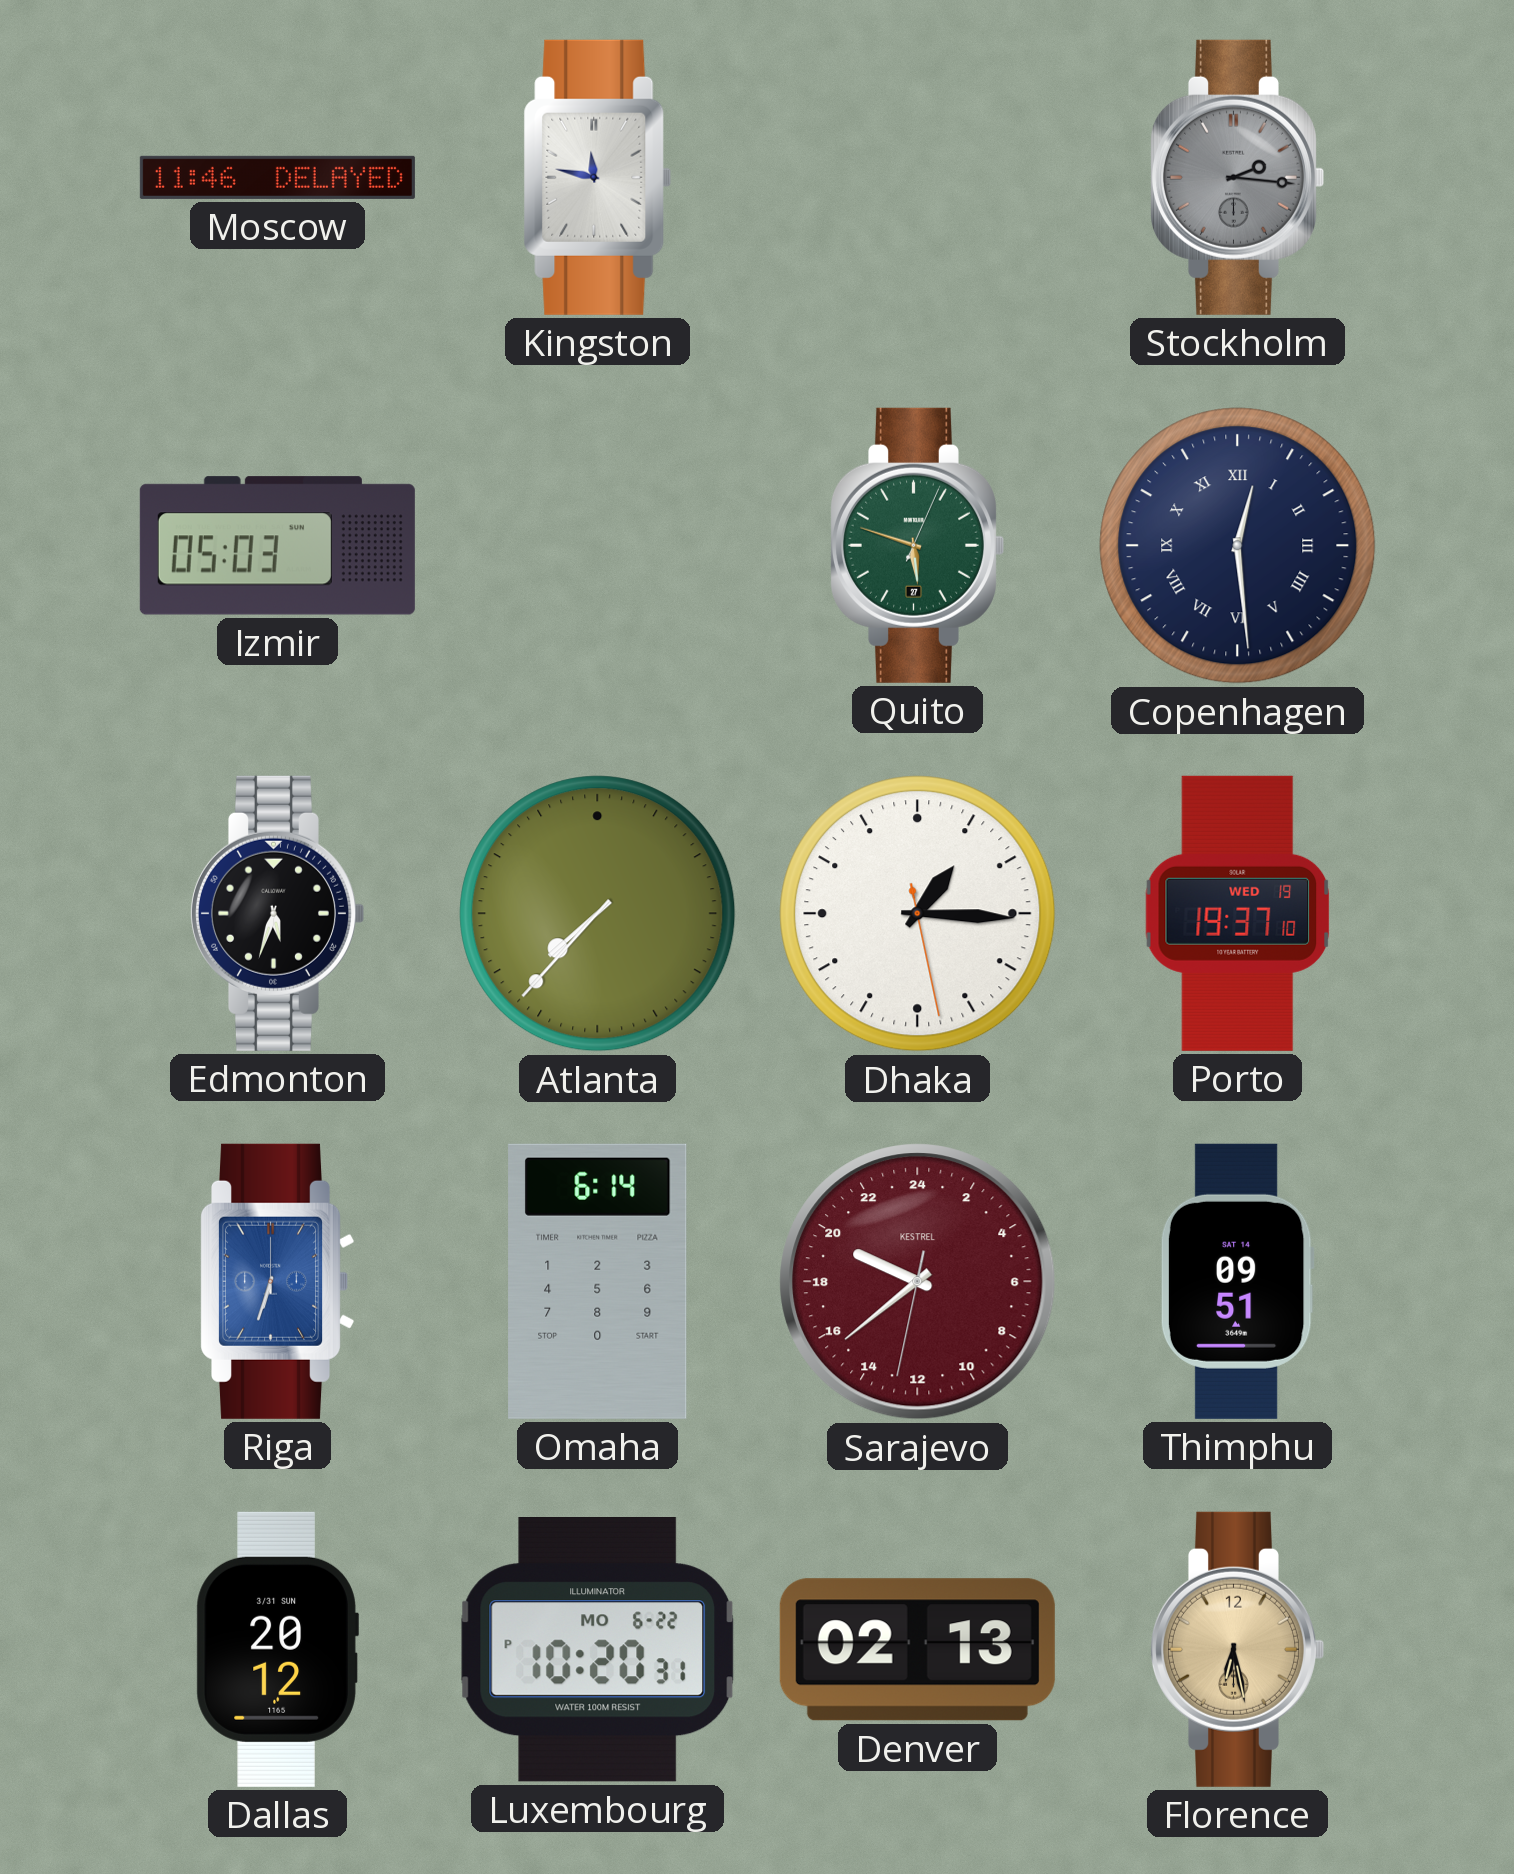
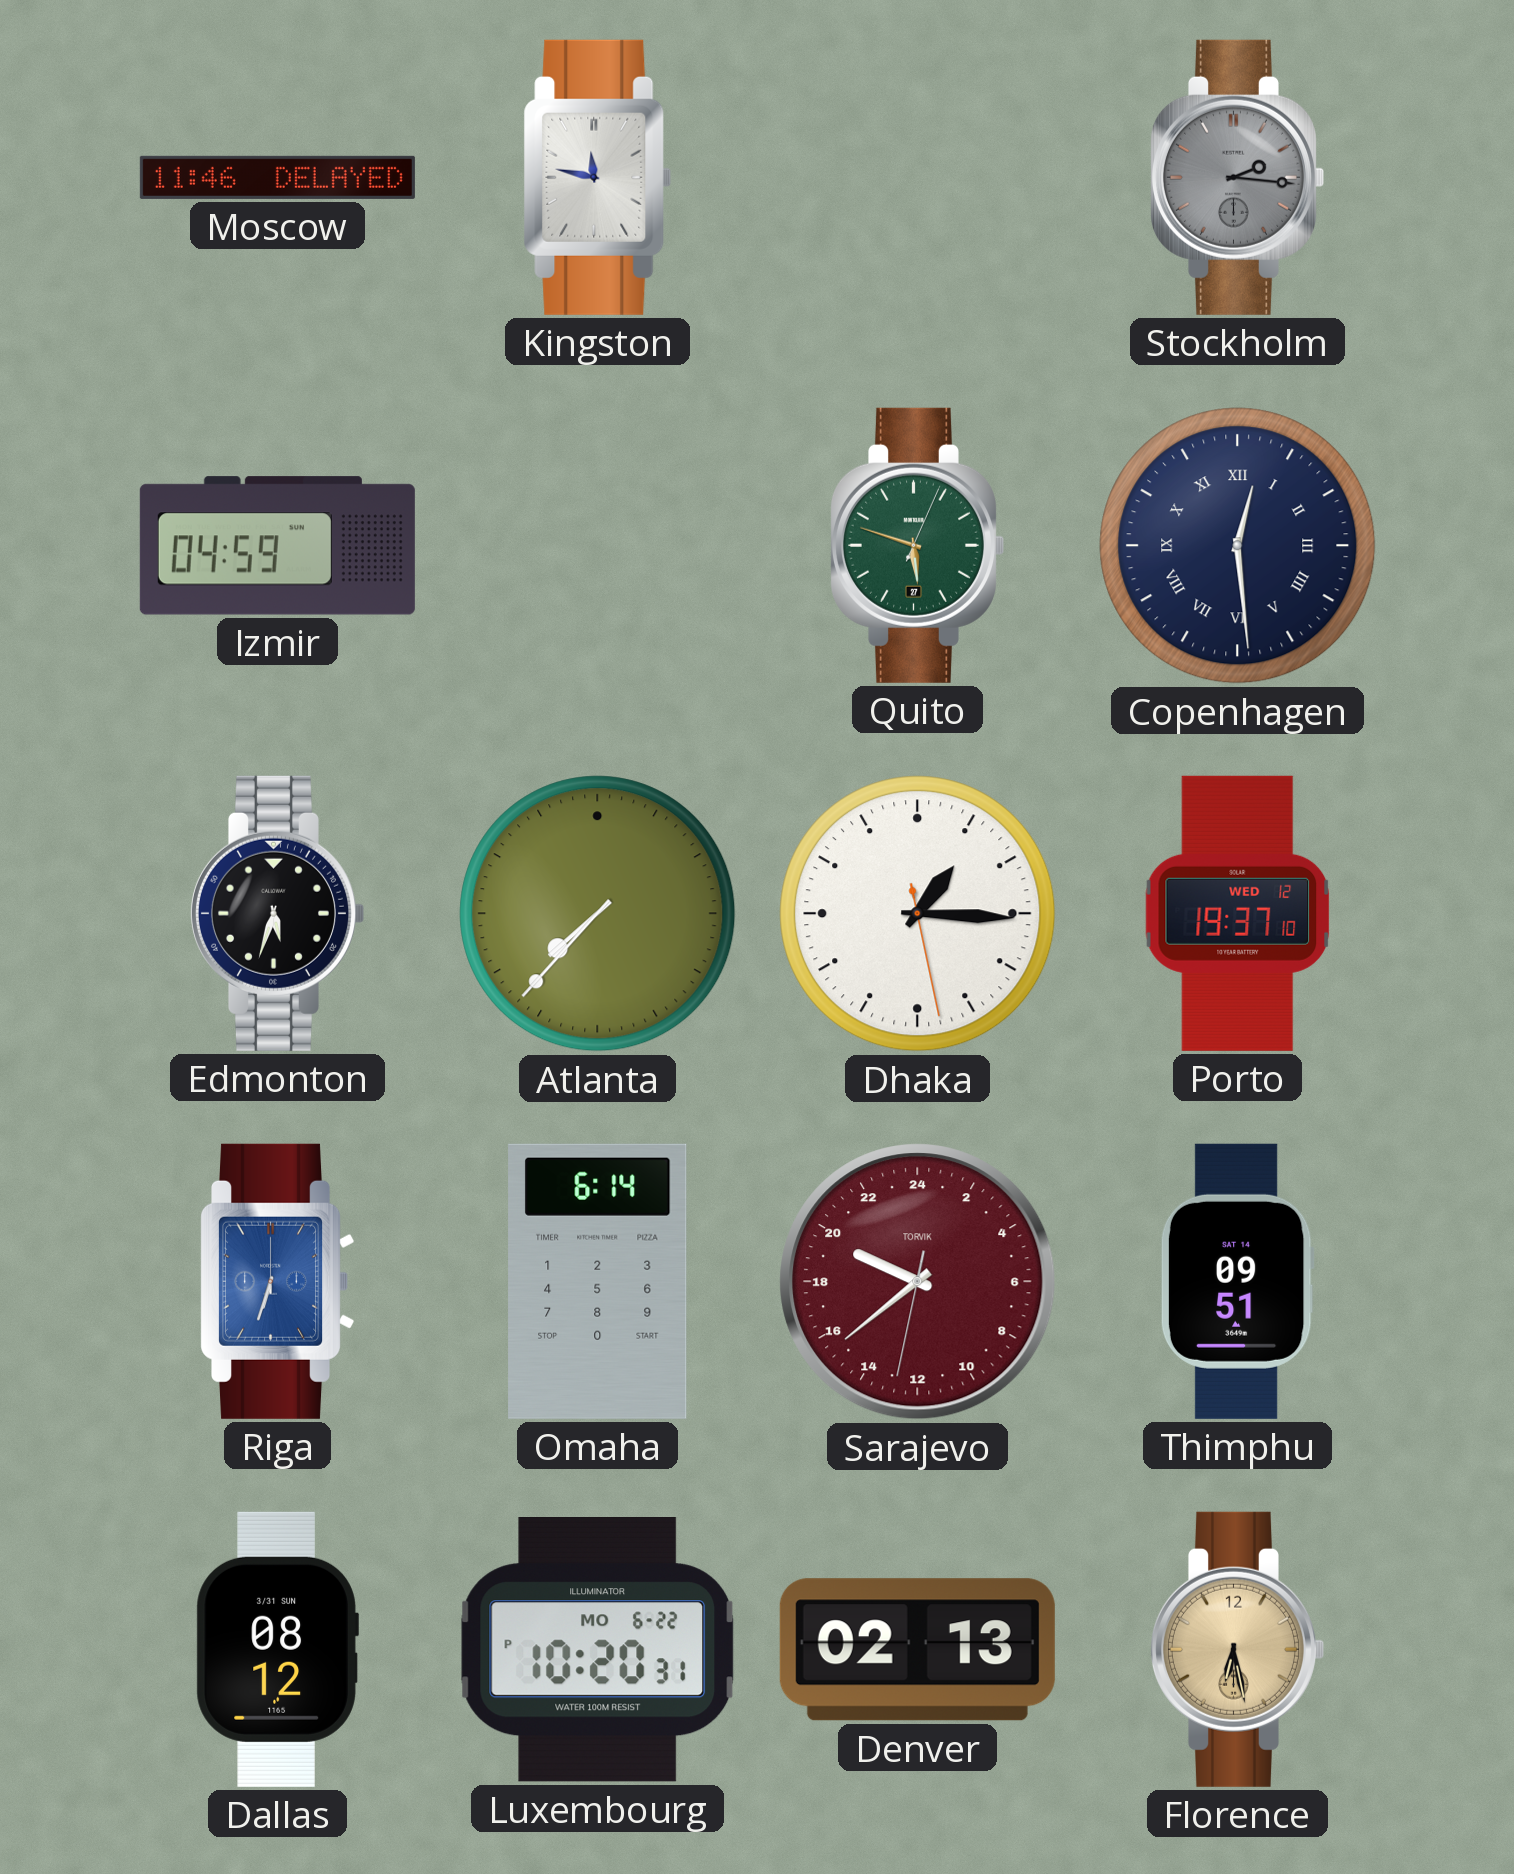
Izmir: 05:03 -> 04:59
Porto date: WED 19 -> WED 12
Sarajevo brand: KESTREL -> TORVIK
Dallas: 20:12 -> 08:12
